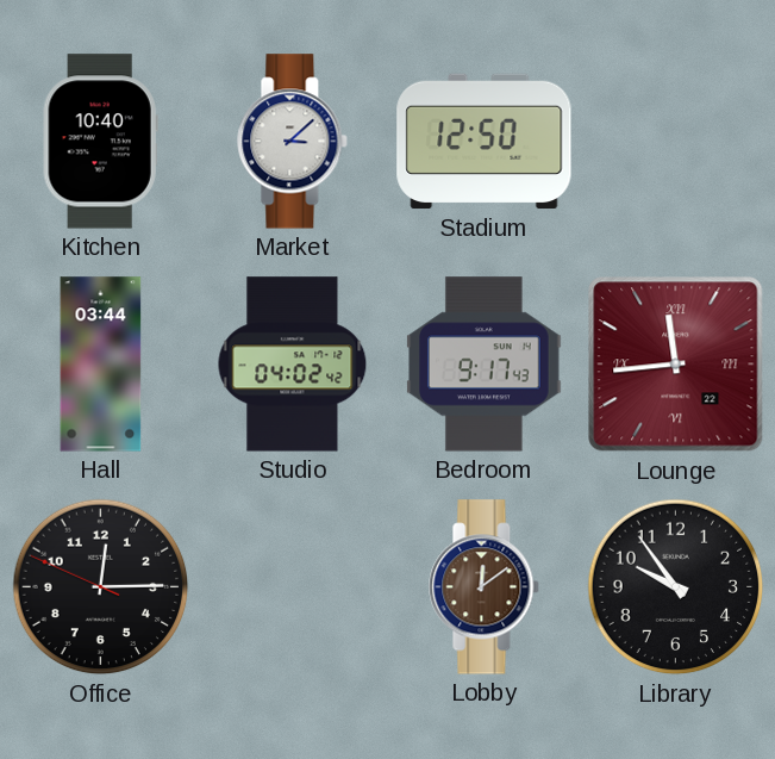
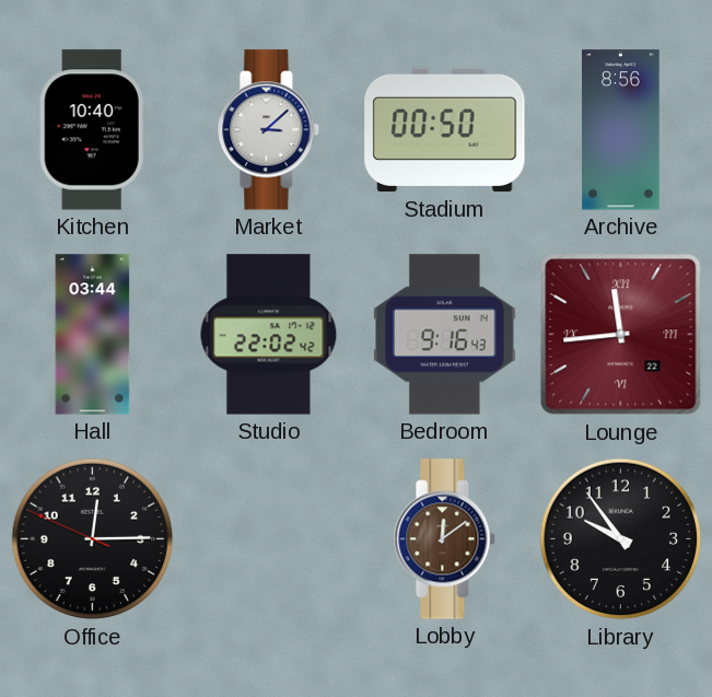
Stadium: 12:50 -> 00:50
Archive: none -> 8:56
Studio: 04:02 -> 22:02
Bedroom: 9:17 -> 9:16
